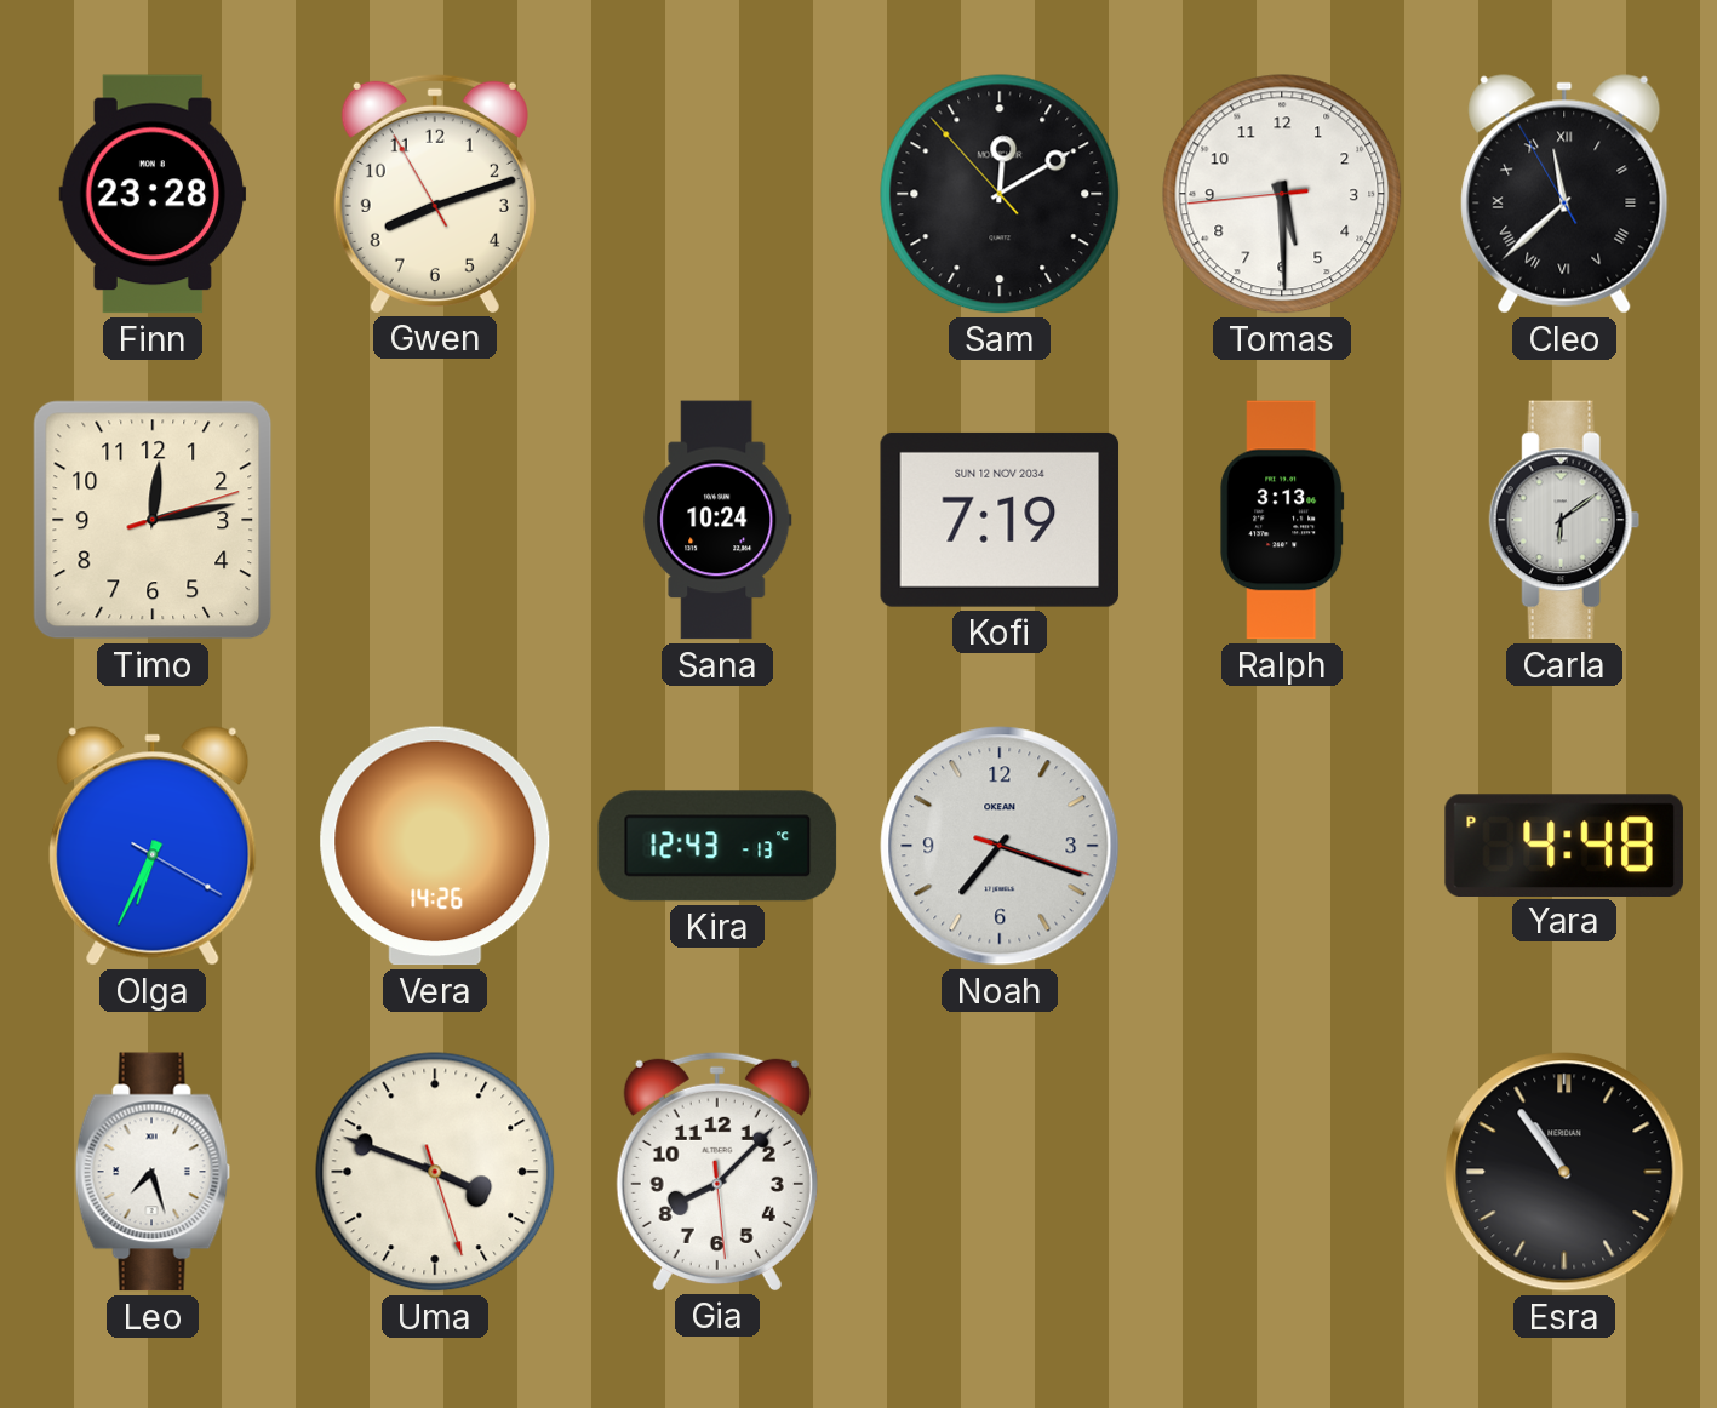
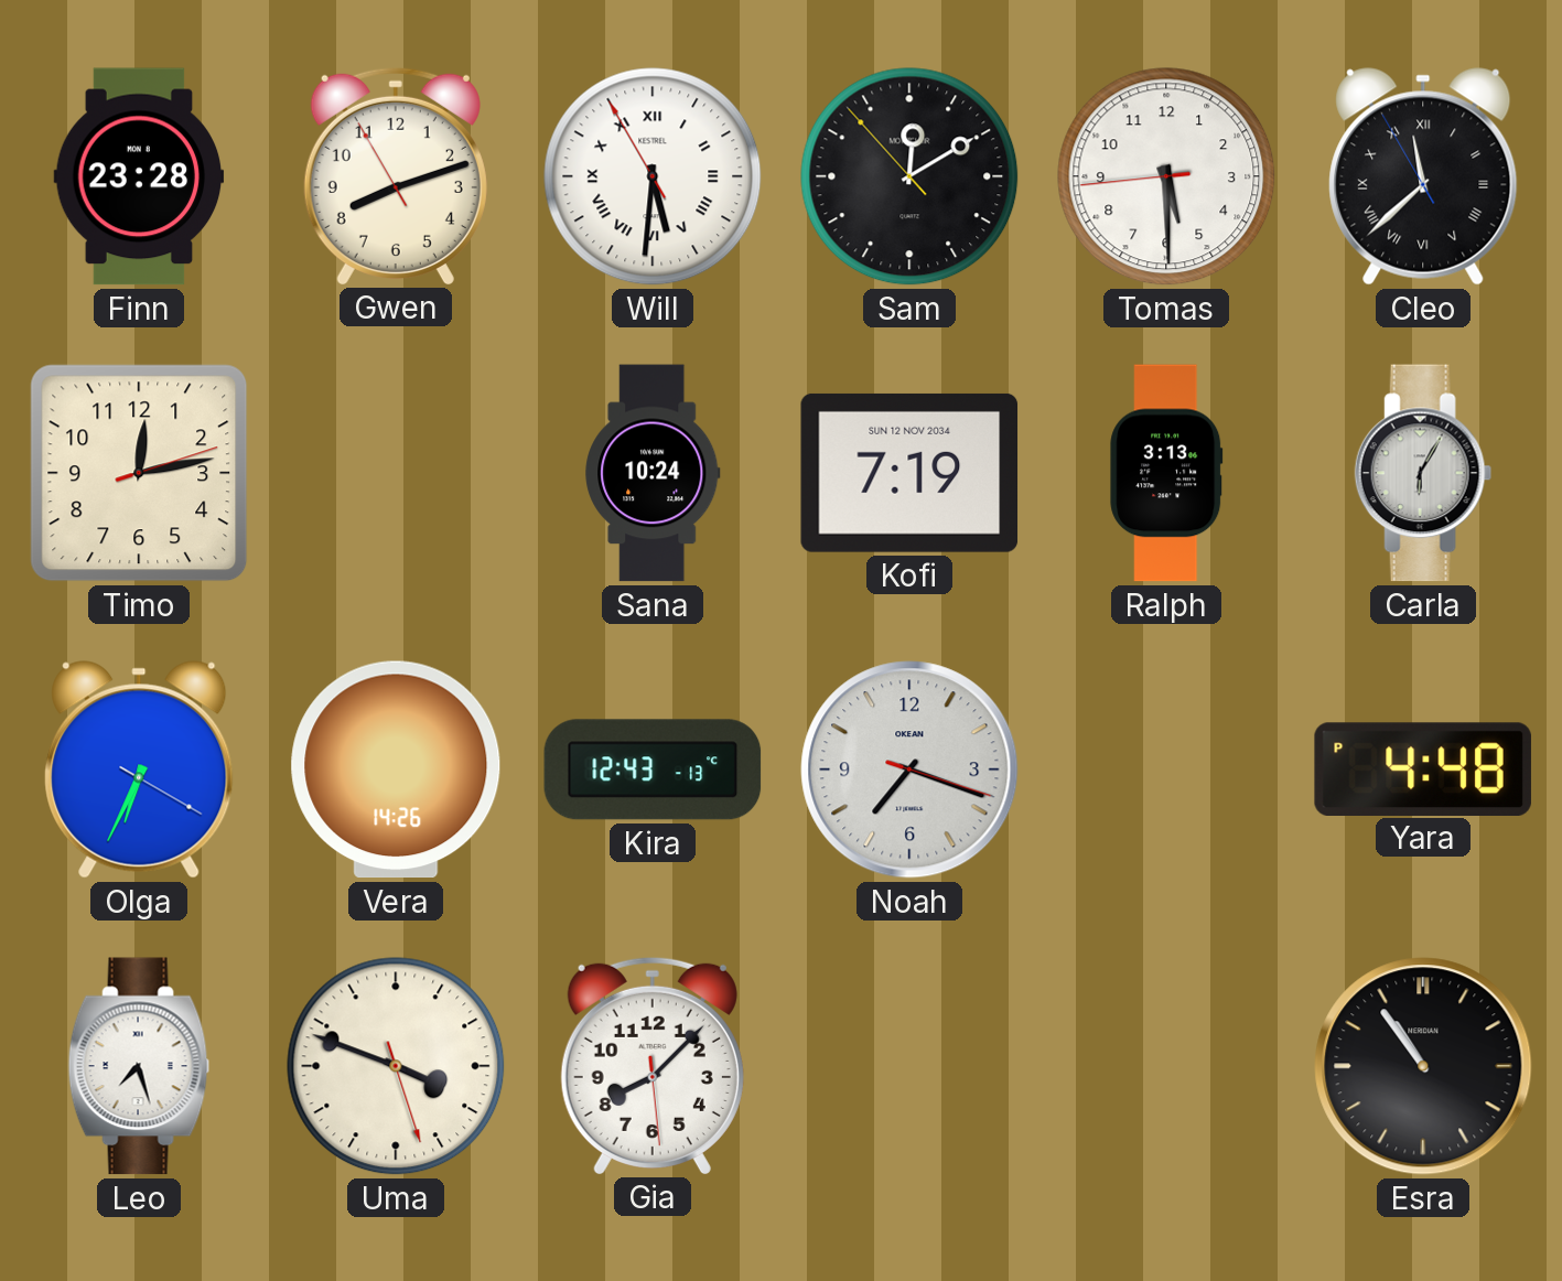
Will: none -> 5:30
Carla: 6:09 -> 6:05
